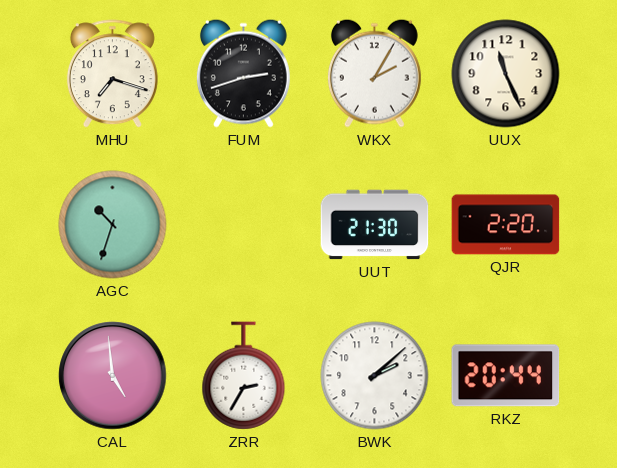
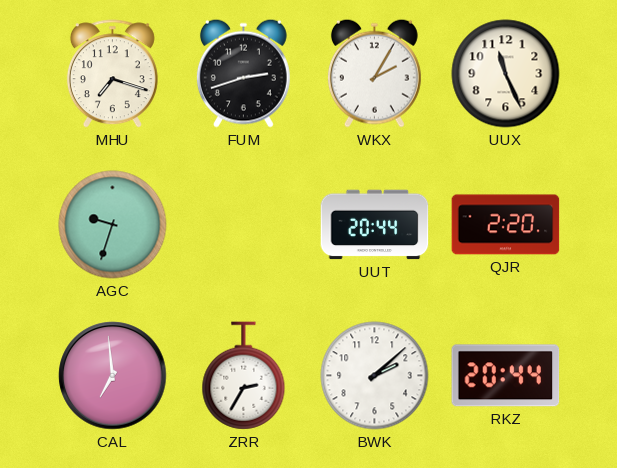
AGC: 10:33 -> 9:33
UUT: 21:30 -> 20:44
CAL: 4:59 -> 6:59
